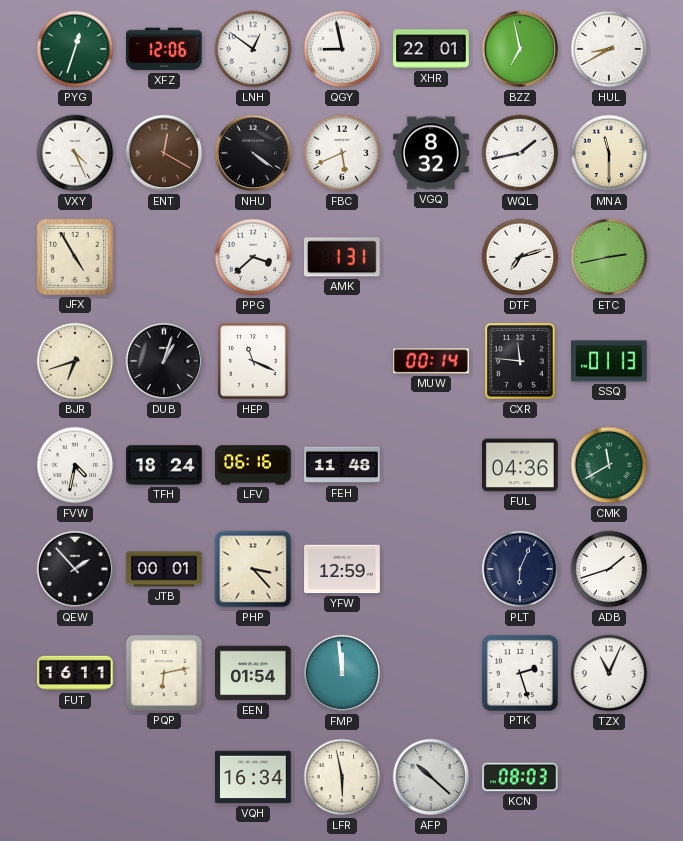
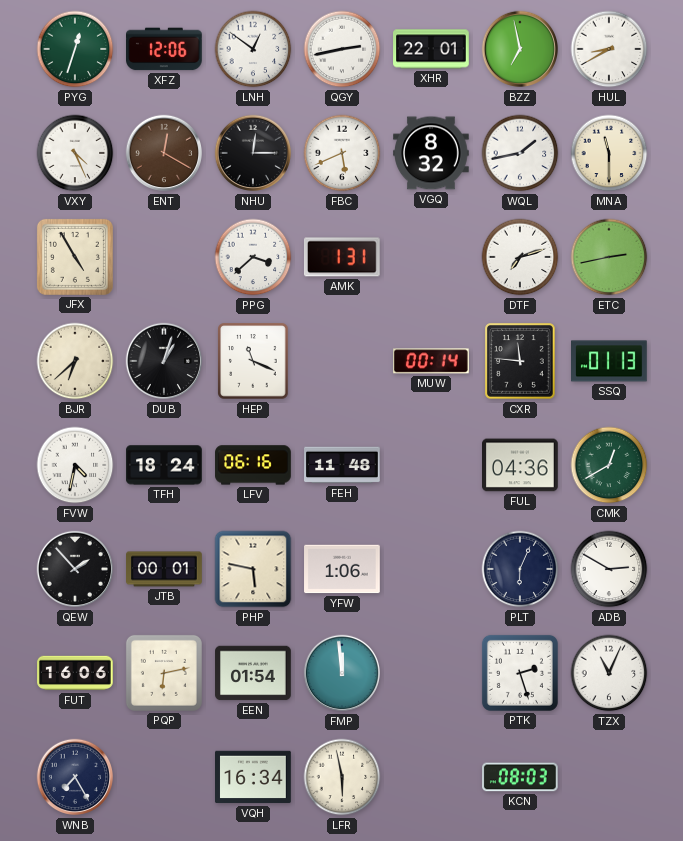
QGY: 8:58 -> 2:43
NHU: 4:21 -> 12:15
BJR: 6:42 -> 6:38
CMK: 11:40 -> 12:40
PHP: 3:23 -> 5:47
YFW: 12:59 -> 1:06
ADB: 1:42 -> 2:50
FUT: 16:11 -> 16:06
WNB: none -> 7:25
AFP: 10:22 -> none
